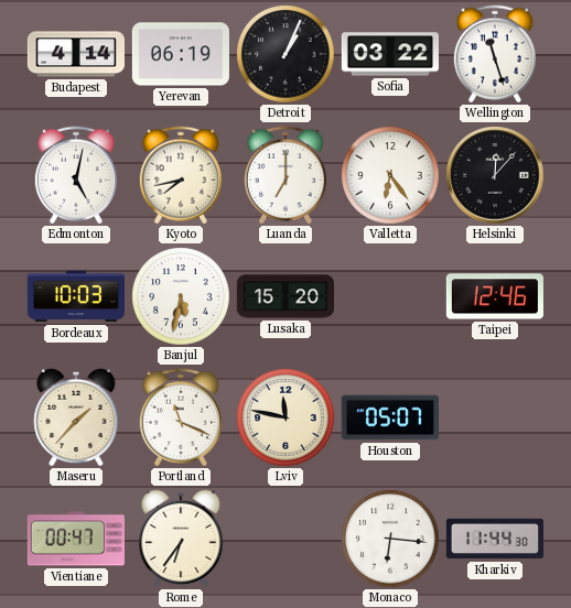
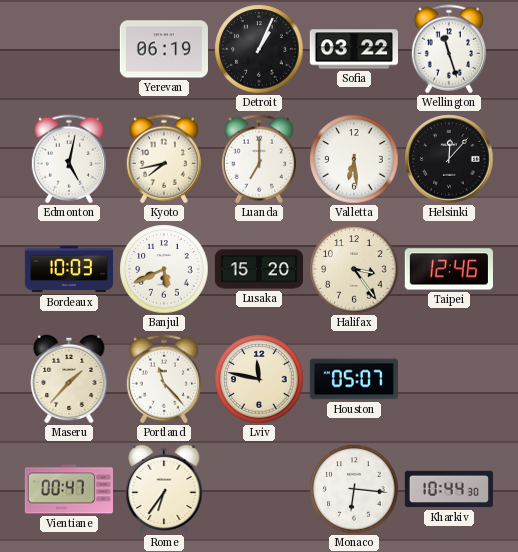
Budapest: 4:14 -> none
Valletta: 6:24 -> 6:29
Banjul: 5:32 -> 5:41
Halifax: none -> 3:24
Portland: 11:19 -> 11:23
Kharkiv: 11:44 -> 10:44
